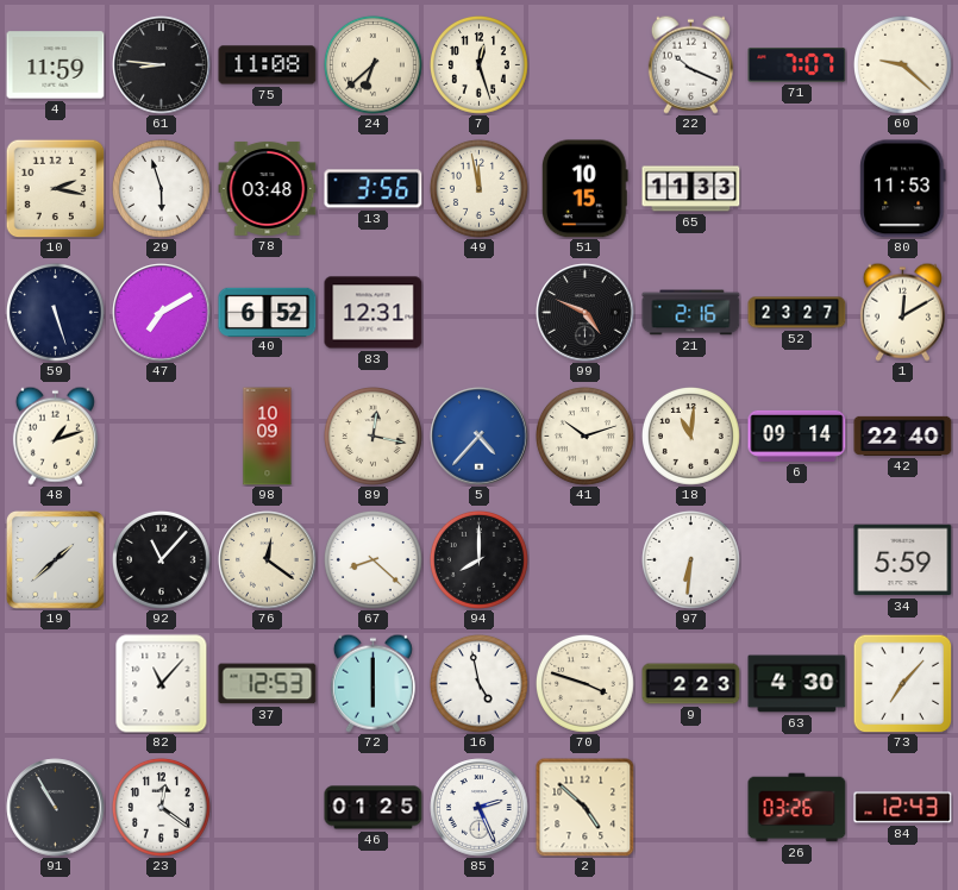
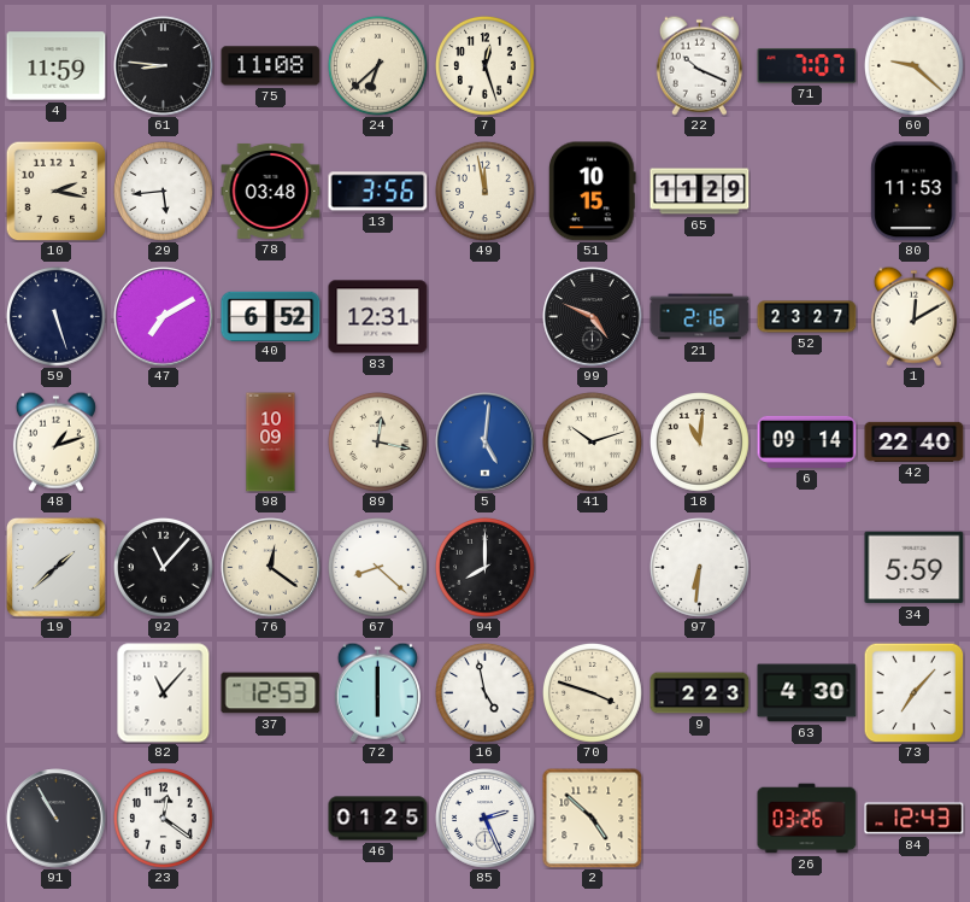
29: 5:57 -> 5:44
65: 11:33 -> 11:29
5: 4:37 -> 5:01
